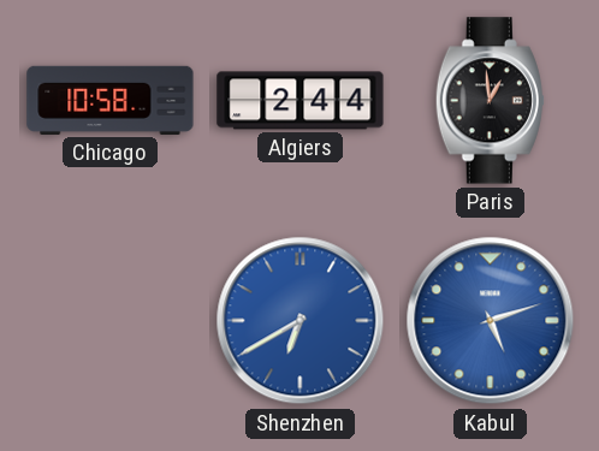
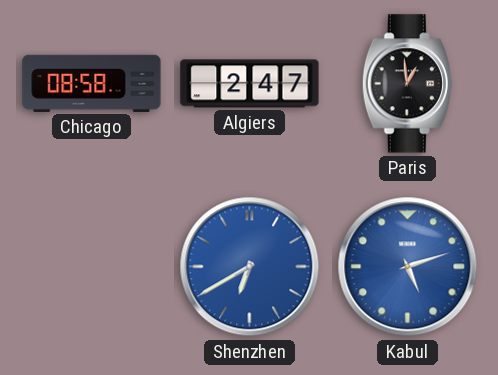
Chicago: 10:58 -> 08:58
Algiers: 2:44 -> 2:47
